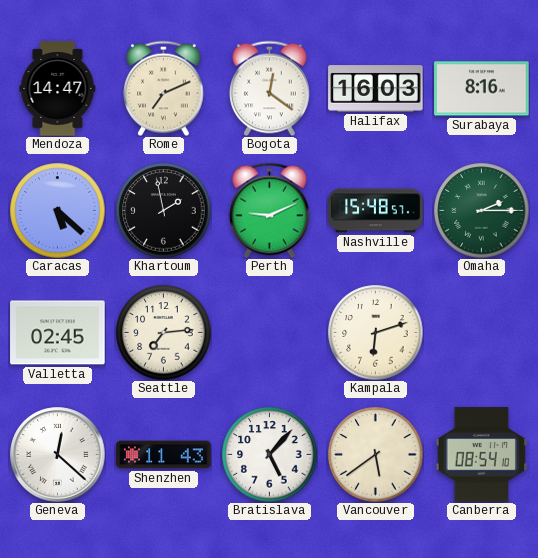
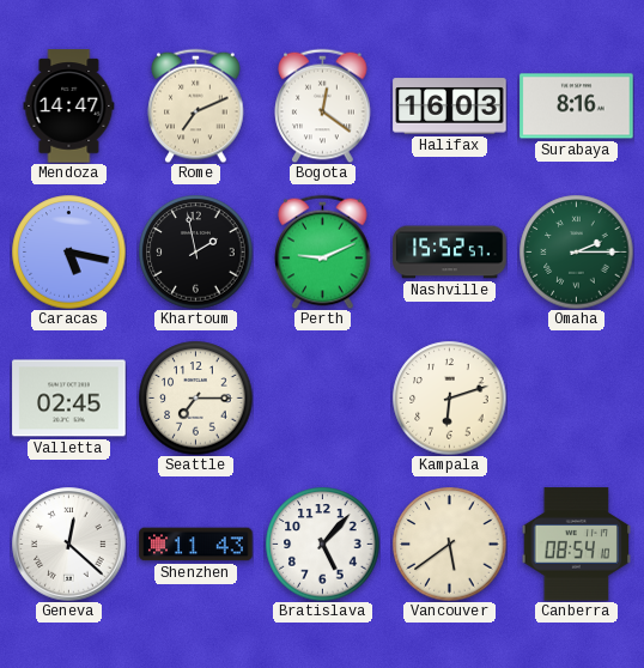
Caracas: 5:22 -> 5:17
Nashville: 15:48 -> 15:52
Seattle: 7:14 -> 7:15
